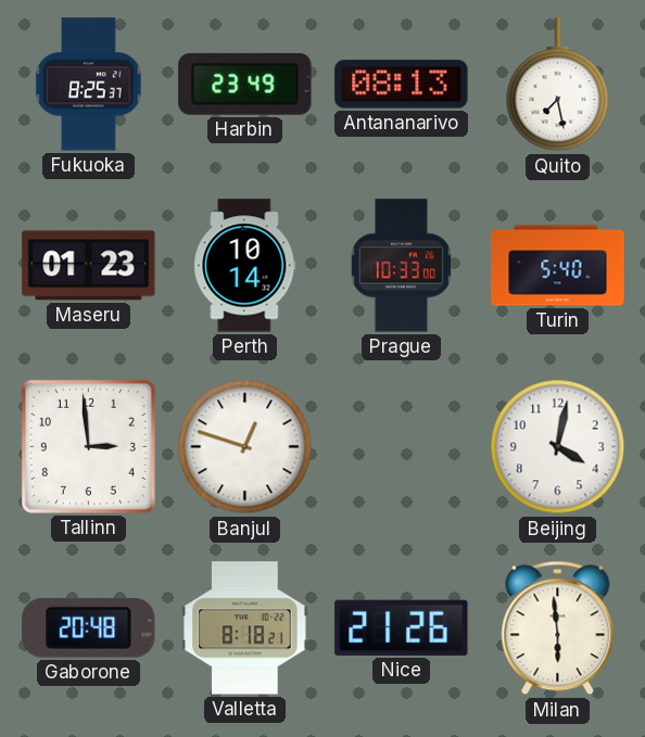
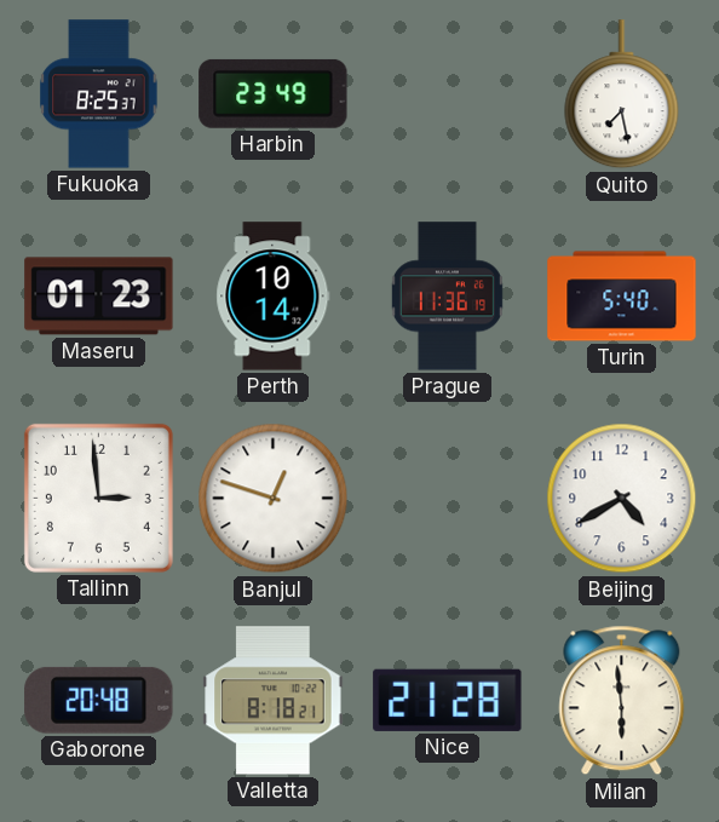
Antananarivo: 08:13 -> none
Prague: 10:33 -> 11:36
Beijing: 4:02 -> 4:40
Nice: 21:26 -> 21:28
